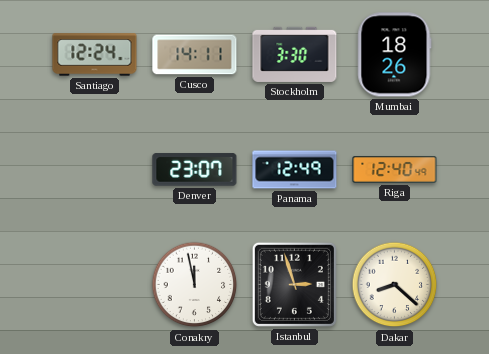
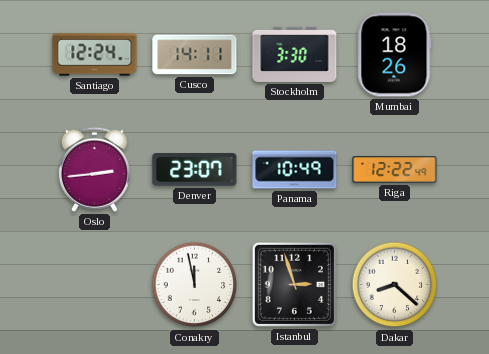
Oslo: none -> 2:44
Panama: 12:49 -> 10:49
Riga: 12:40 -> 12:22
